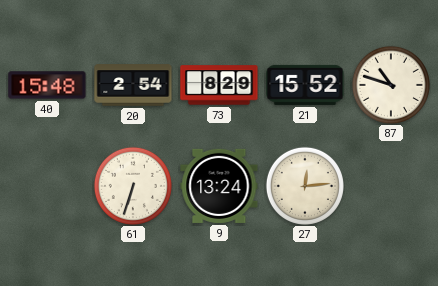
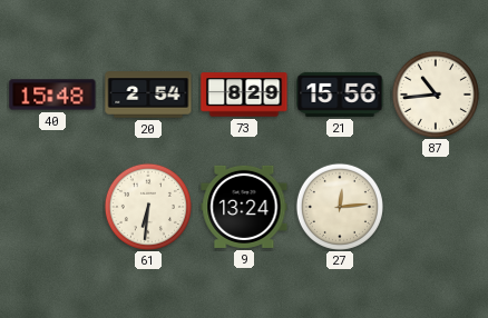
21: 15:52 -> 15:56
87: 10:48 -> 10:44
61: 6:33 -> 6:31
